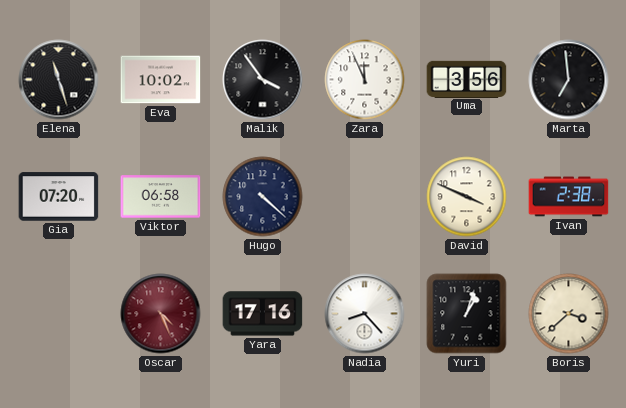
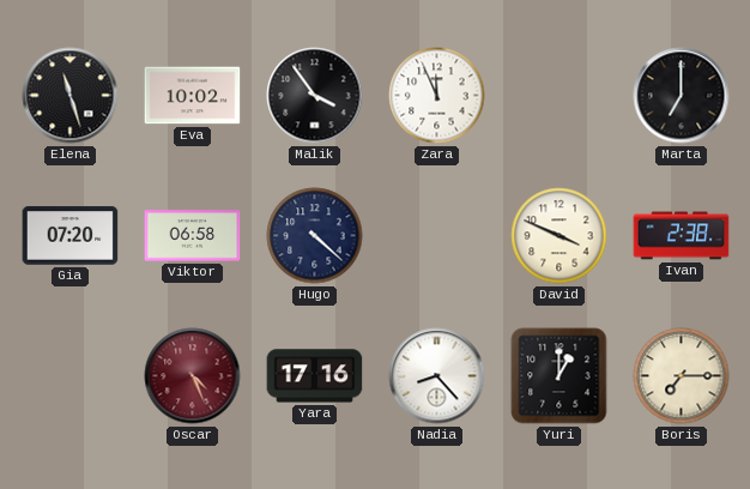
Uma: 3:56 -> none
Marta: 6:59 -> 7:00
Yuri: 1:03 -> 1:00
Boris: 3:38 -> 7:15
